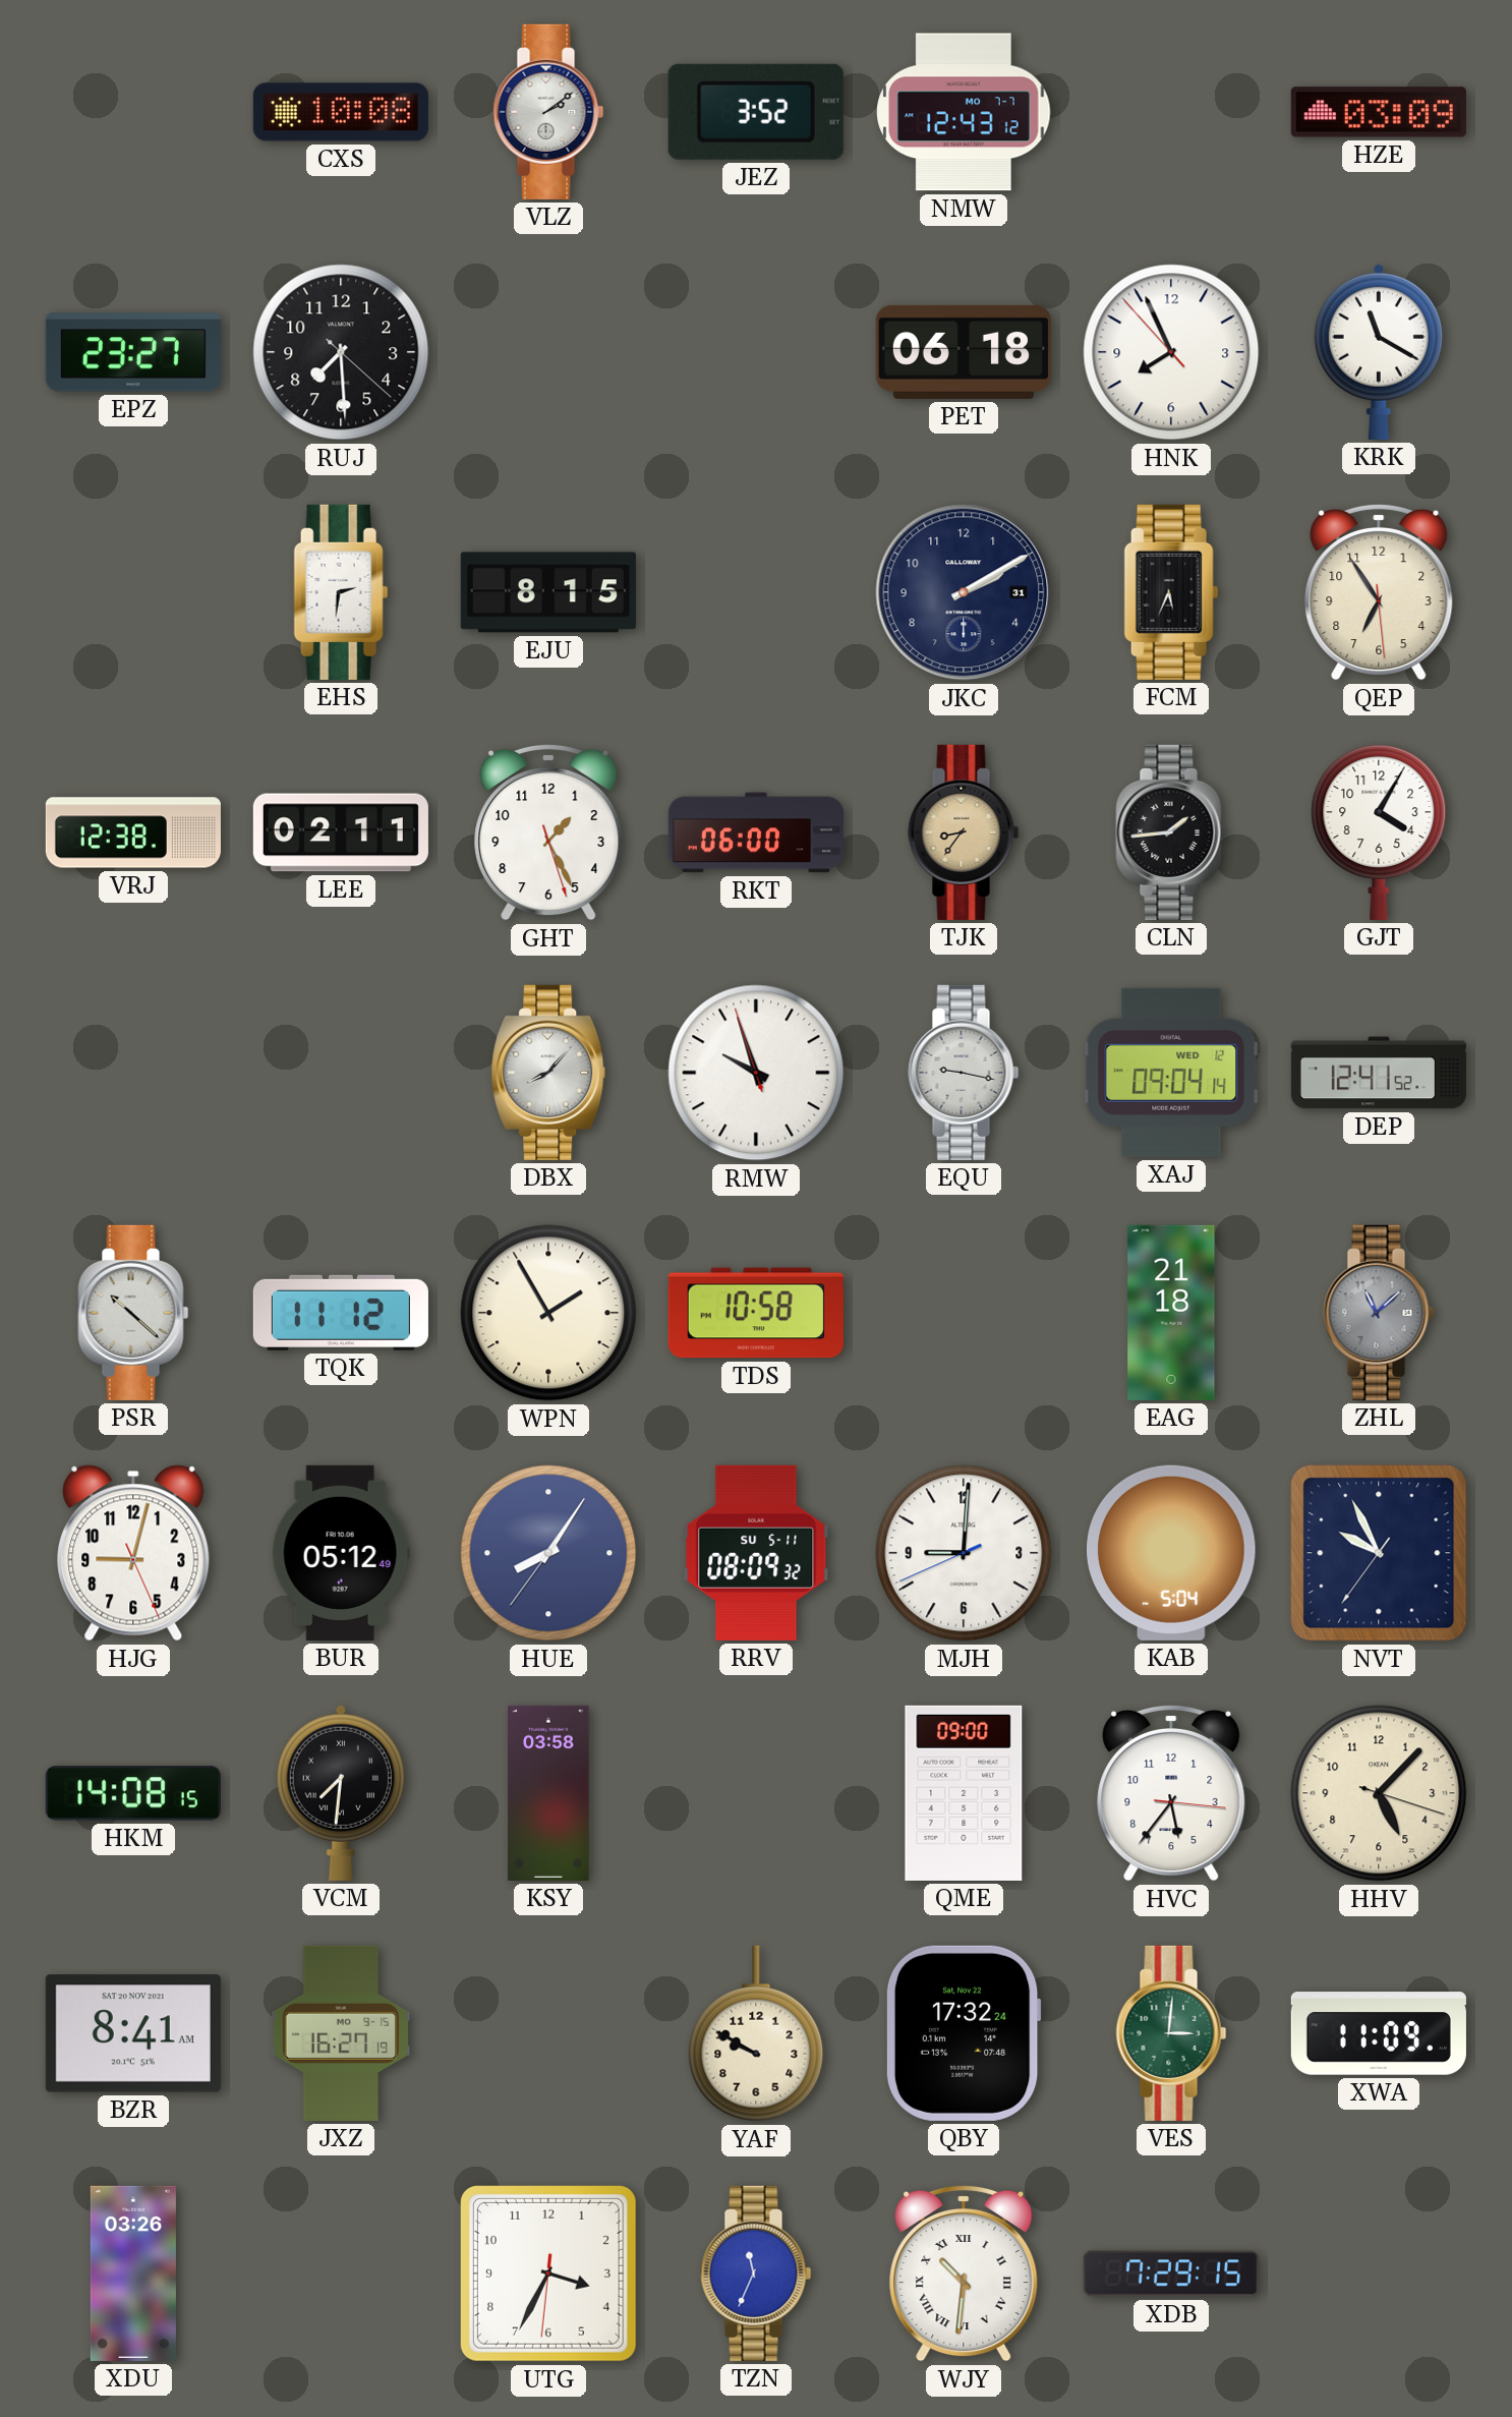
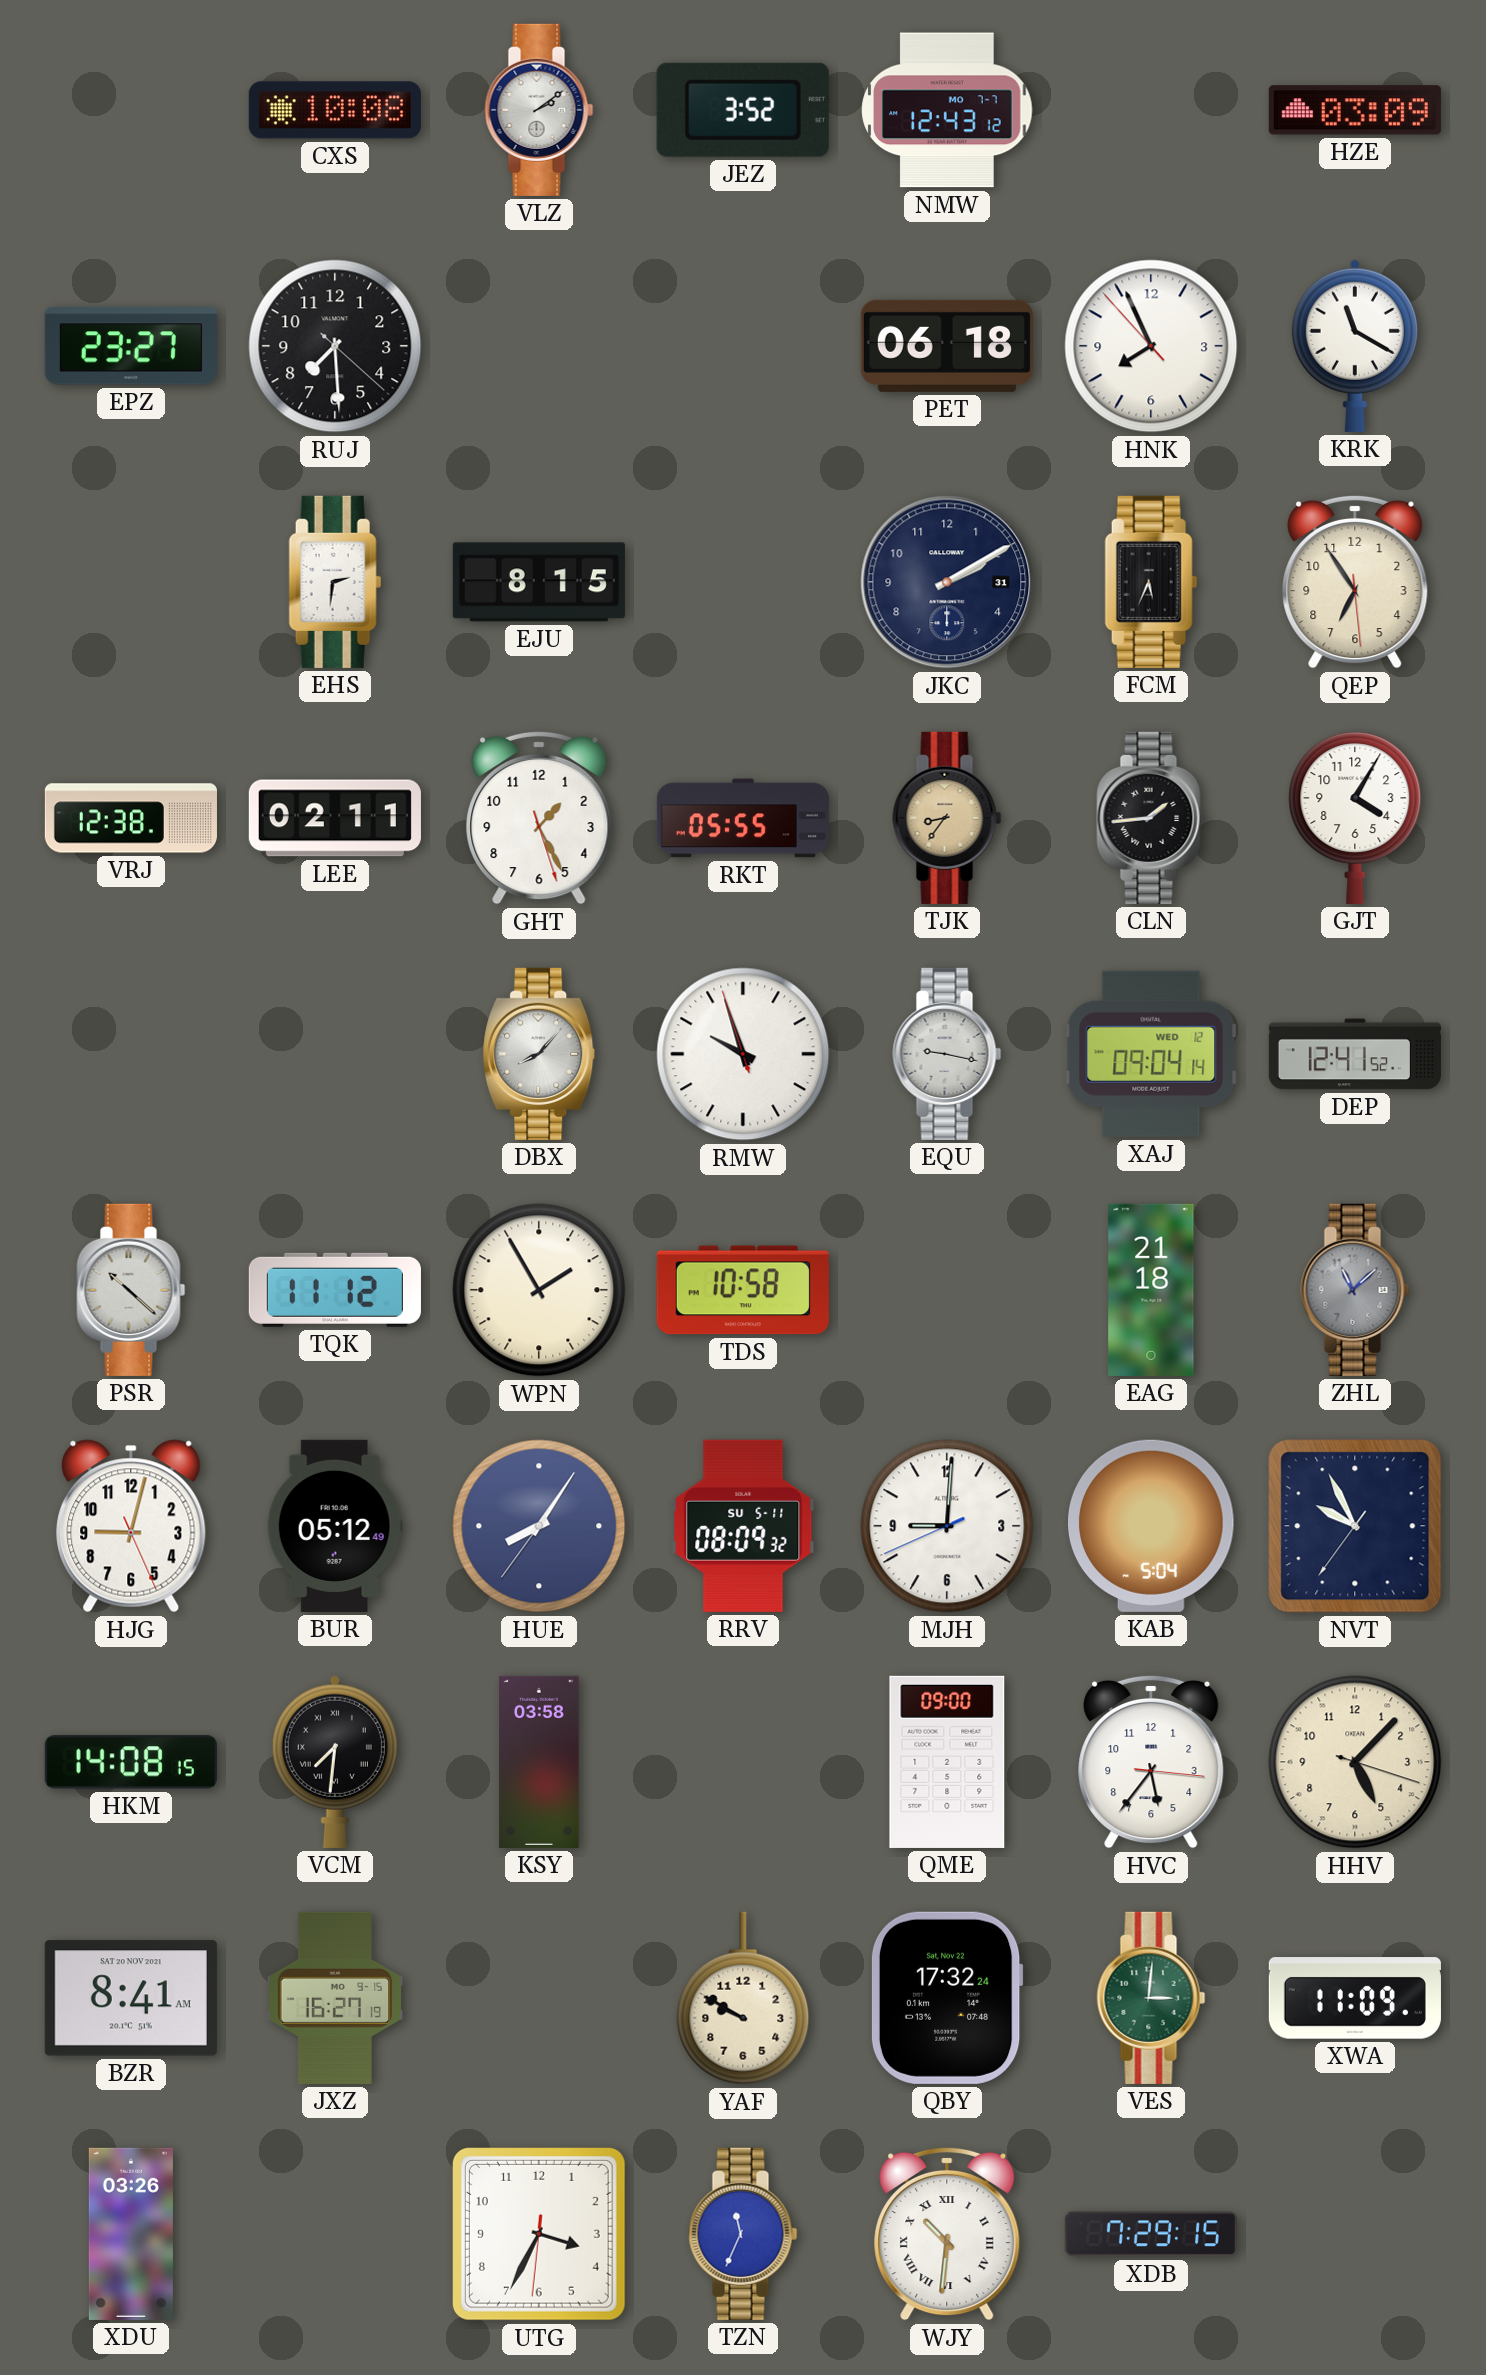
RKT: 06:00 -> 05:55
